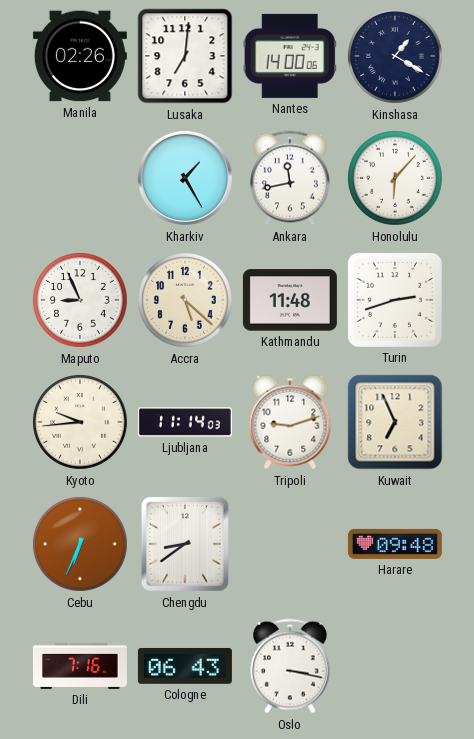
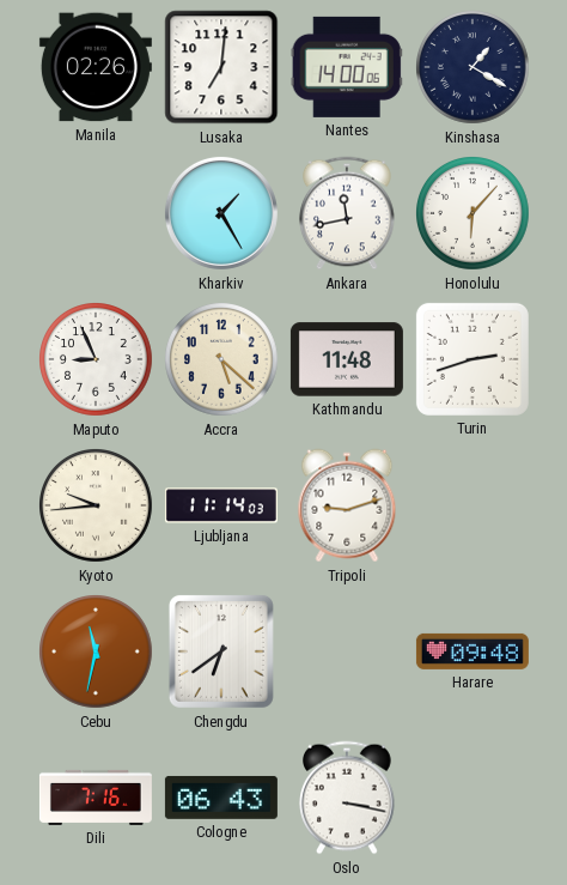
Kuwait: 6:56 -> none
Cebu: 6:34 -> 11:32
Chengdu: 8:39 -> 6:39
